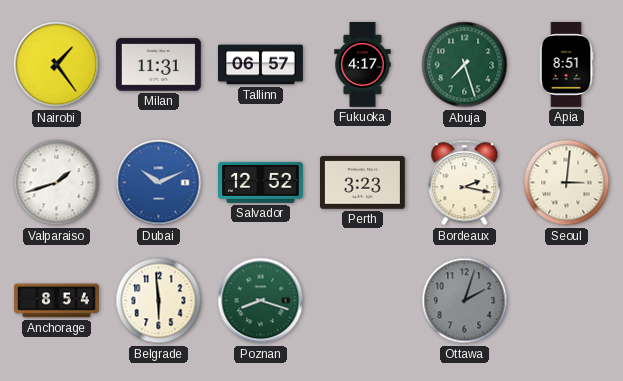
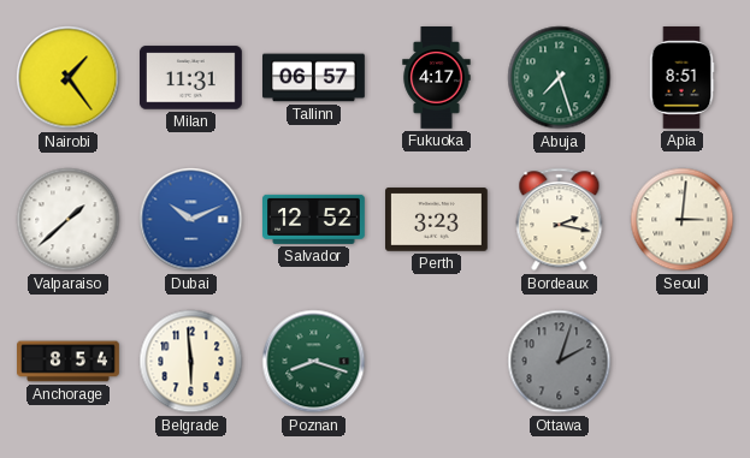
Valparaiso: 1:42 -> 1:38
